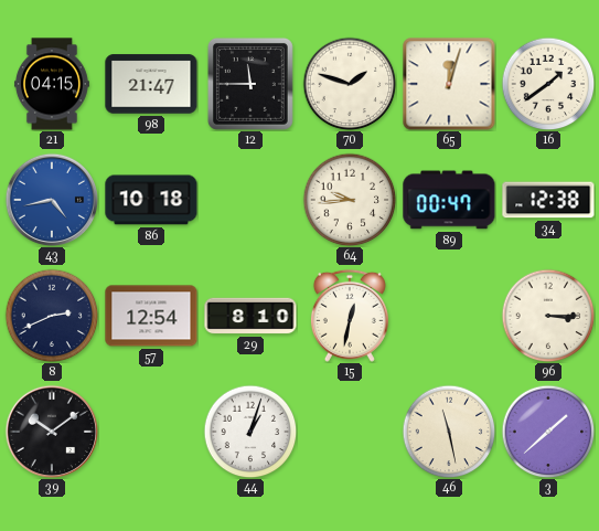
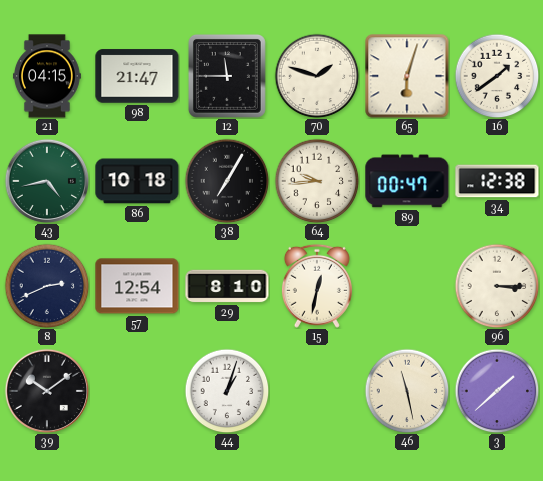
65: 12:03 -> 6:03
43 dial: blue -> green
38: none -> 7:05
